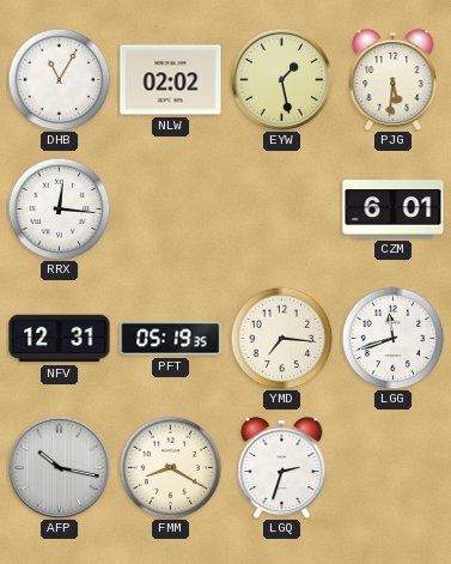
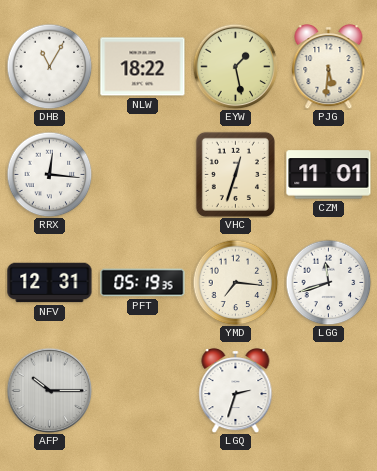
NLW: 02:02 -> 18:22
VHC: none -> 12:33
CZM: 6:01 -> 11:01
AFP: 10:17 -> 10:15
FMM: 8:20 -> none
